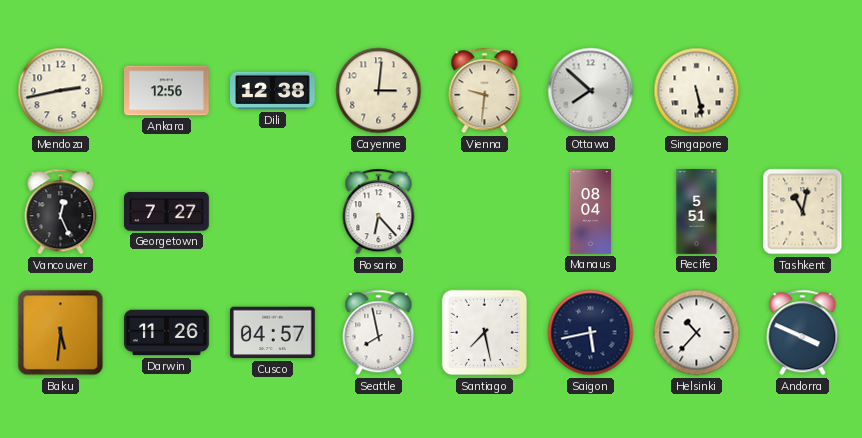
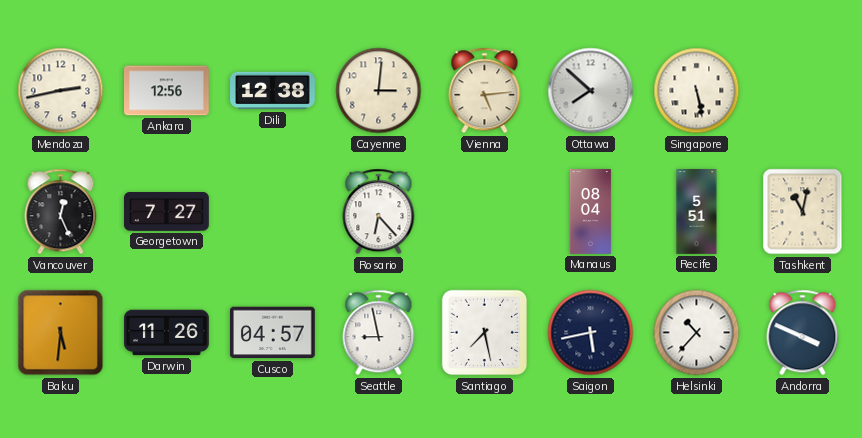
Vienna: 9:31 -> 5:14
Seattle: 7:58 -> 8:58
